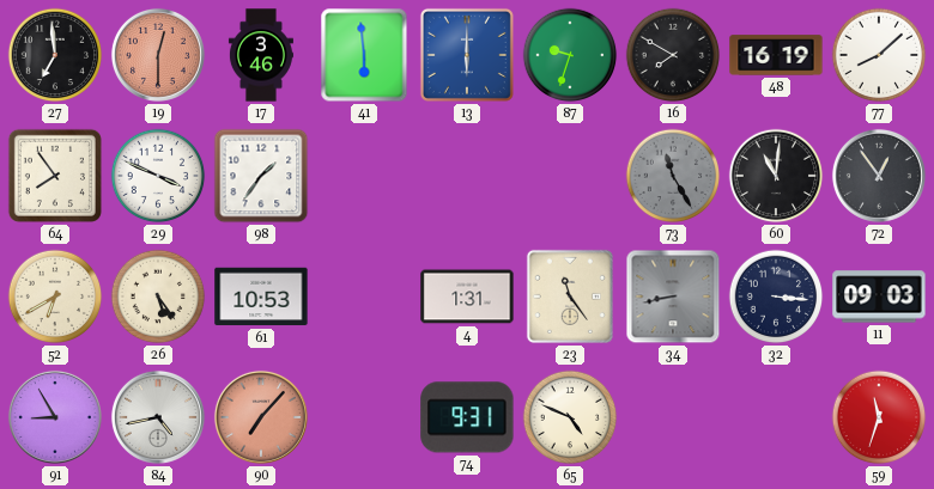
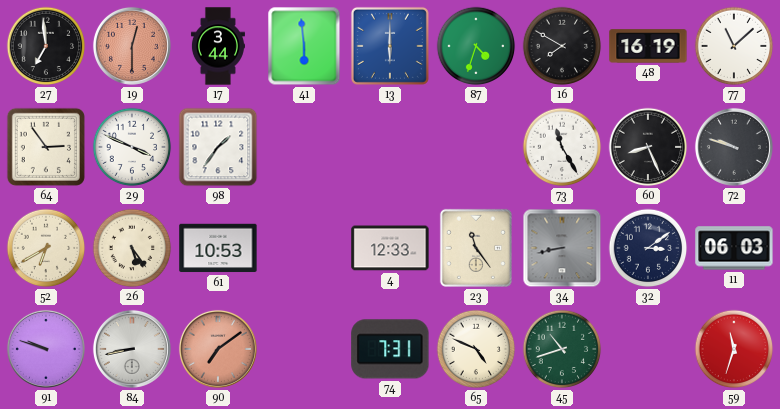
17: 3:46 -> 3:44
87: 9:33 -> 4:33
77: 8:08 -> 11:08
64: 7:54 -> 2:54
73 dial: grey -> white
60: 11:01 -> 8:26
72: 12:54 -> 9:48
4: 1:31 -> 12:33
32: 3:16 -> 3:09
11: 09:03 -> 06:03
91: 8:55 -> 9:48
84: 4:43 -> 8:43
90: 7:07 -> 7:09
74: 9:31 -> 7:31
45: none -> 10:42
